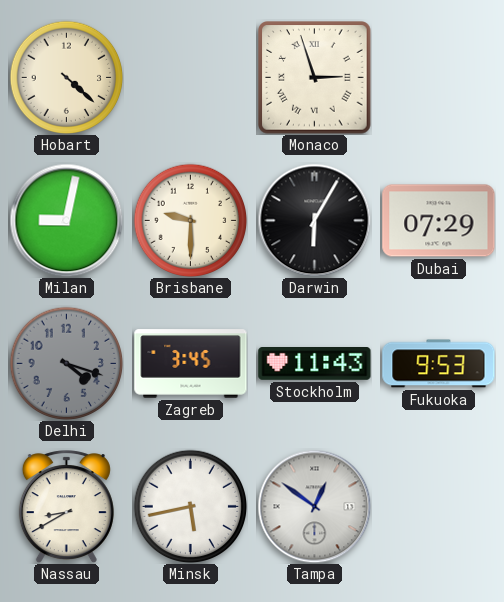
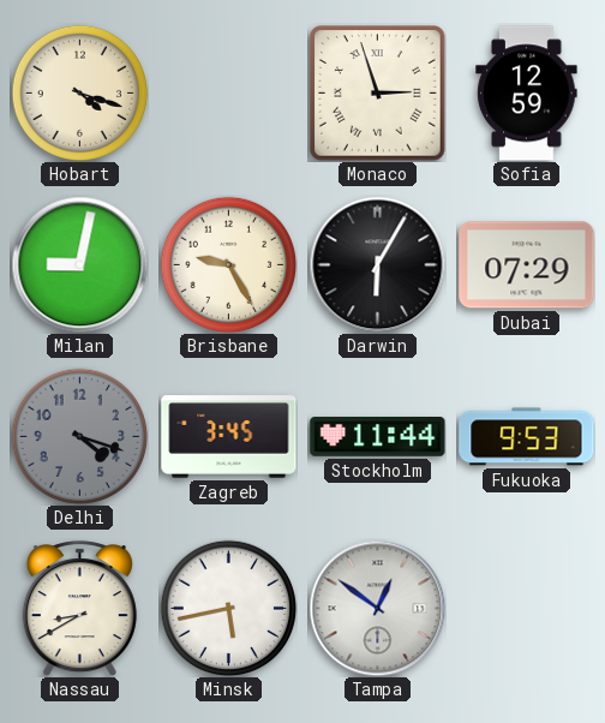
Hobart: 4:22 -> 4:18
Sofia: none -> 12:59
Brisbane: 9:30 -> 9:25
Stockholm: 11:43 -> 11:44
